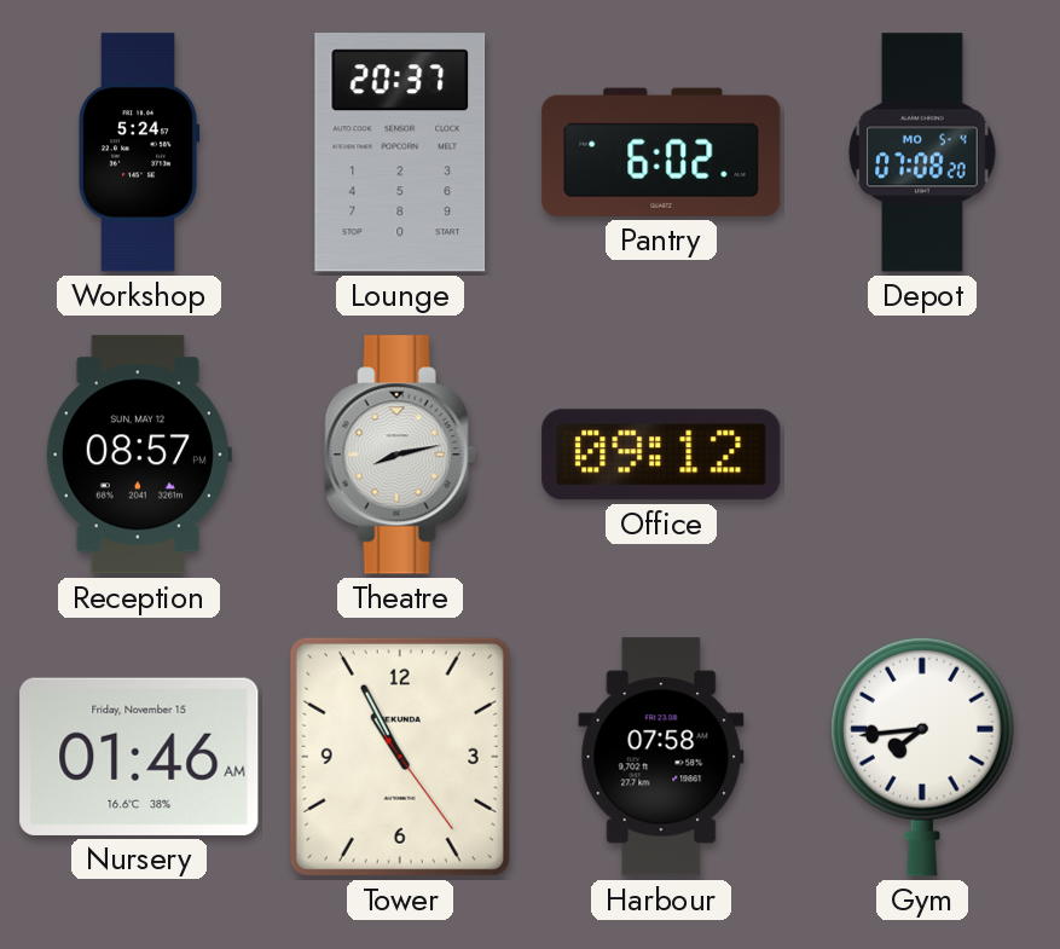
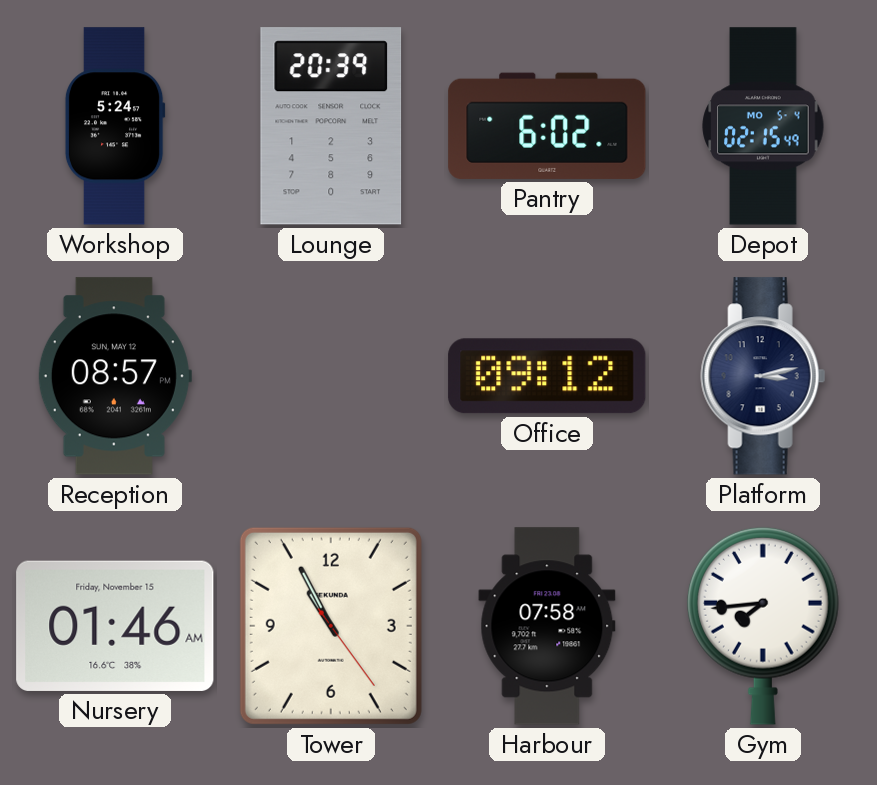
Lounge: 20:37 -> 20:39
Depot: 07:08 -> 02:15
Theatre: 8:13 -> none
Platform: none -> 3:13
